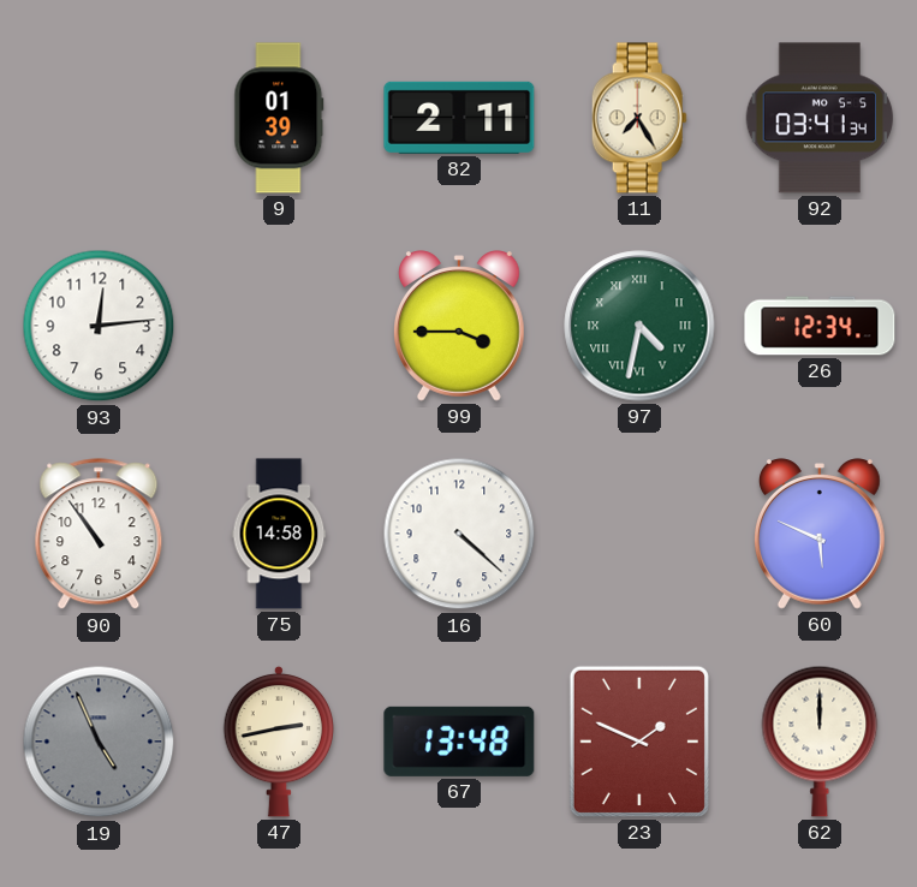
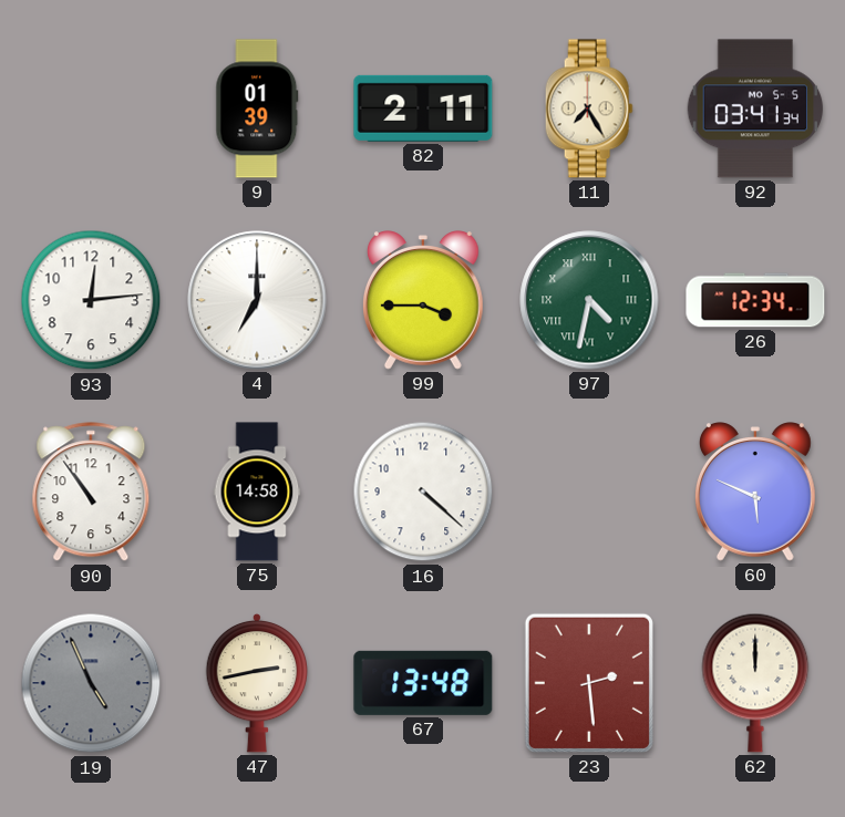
4: none -> 7:00
23: 1:49 -> 2:29
